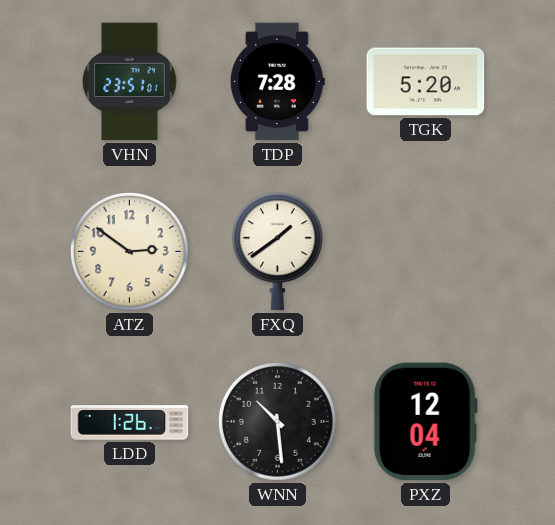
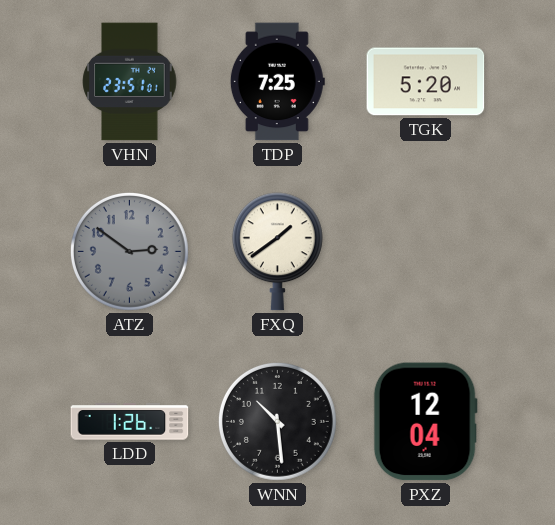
TDP: 7:28 -> 7:25
ATZ dial: cream -> grey
